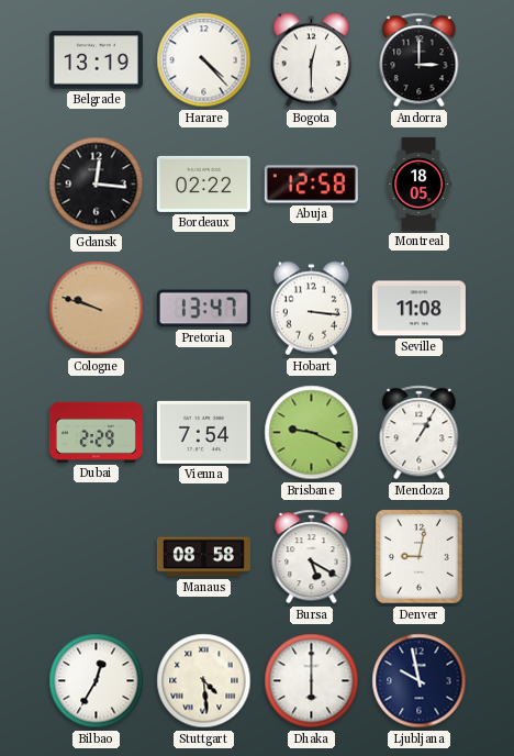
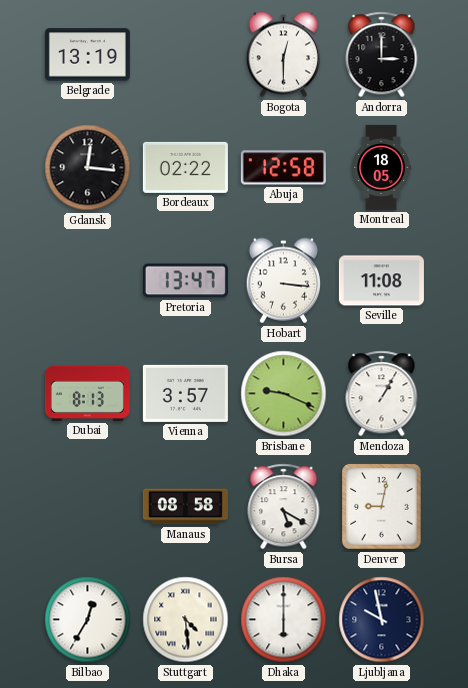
Harare: 4:23 -> none
Cologne: 9:48 -> none
Dubai: 2:29 -> 8:13
Vienna: 7:54 -> 3:57
